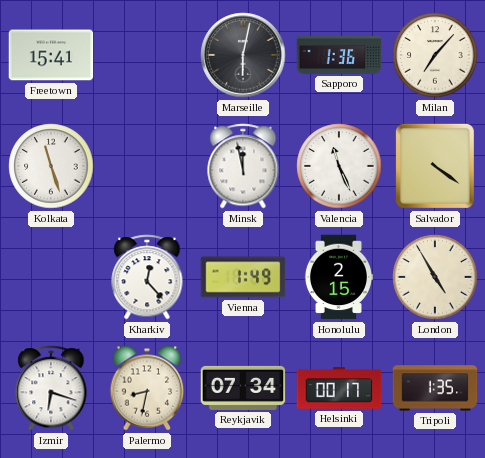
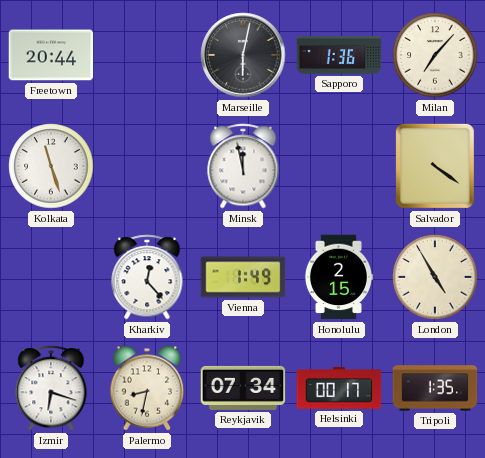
Freetown: 15:41 -> 20:44
Valencia: 11:26 -> none
